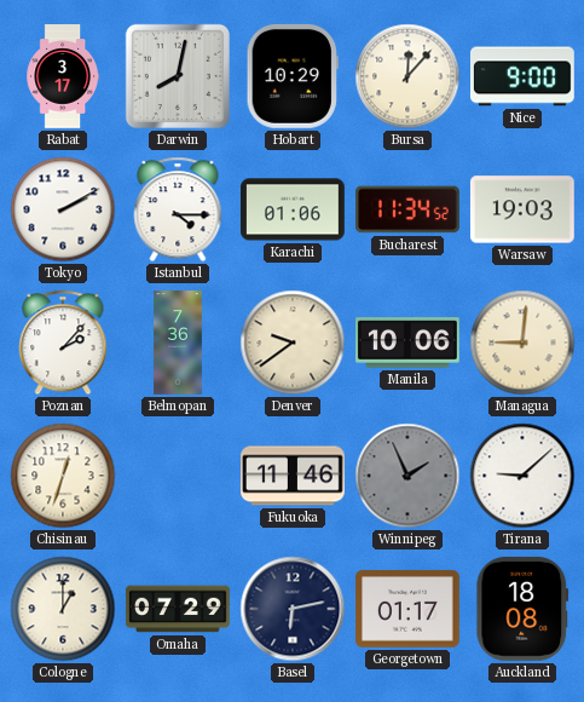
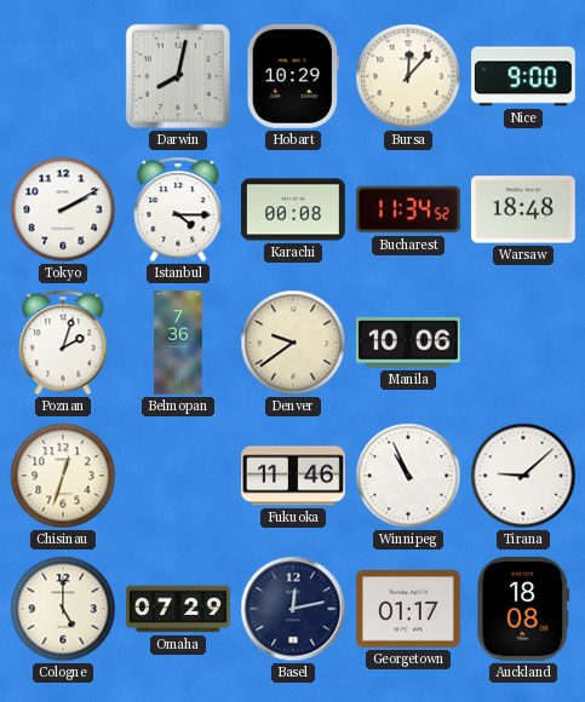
Rabat: 3:17 -> none
Karachi: 01:06 -> 00:08
Warsaw: 19:03 -> 18:48
Poznan: 2:07 -> 2:03
Managua: 9:01 -> none
Winnipeg: 1:56 -> 10:56
Winnipeg dial: grey -> white
Cologne: 1:00 -> 5:00
Basel: 6:13 -> 12:13
